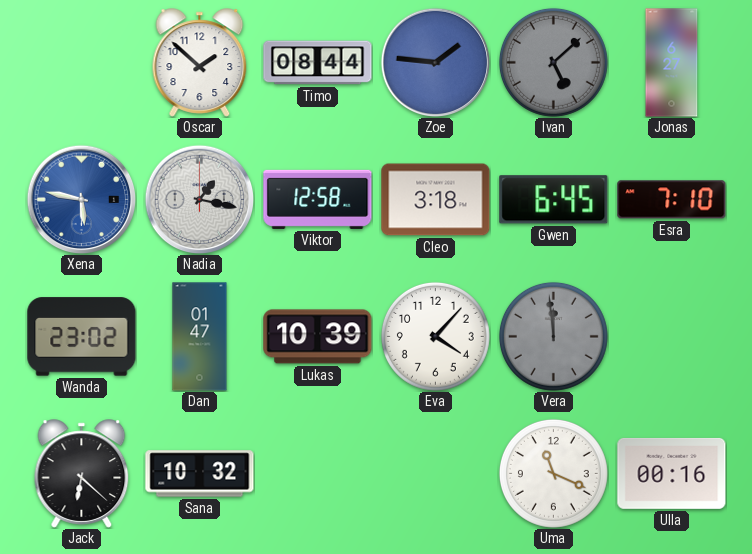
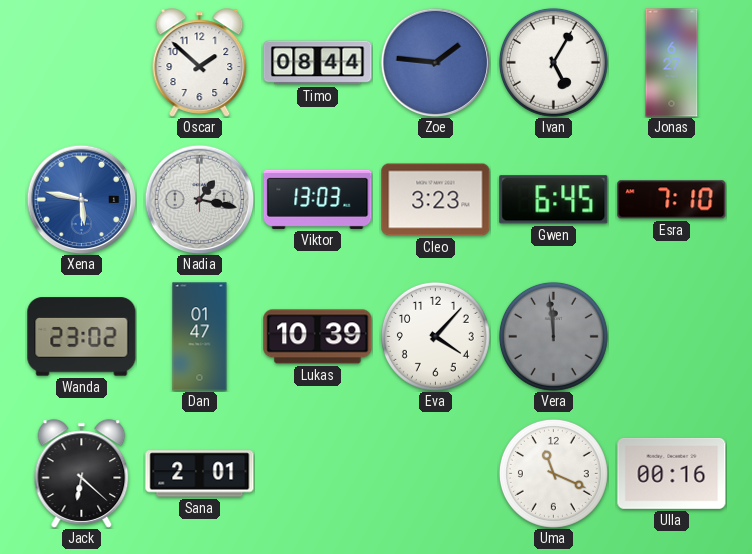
Ivan: 5:08 -> 5:05
Ivan dial: grey -> white
Viktor: 12:58 -> 13:03
Cleo: 3:18 -> 3:23
Sana: 10:32 -> 2:01
